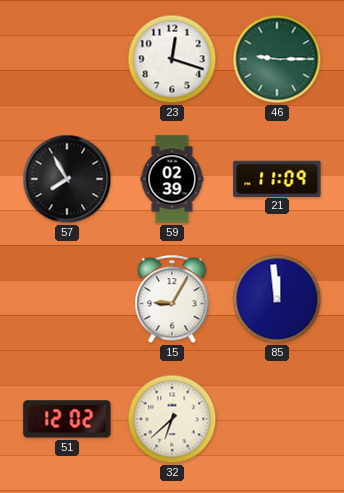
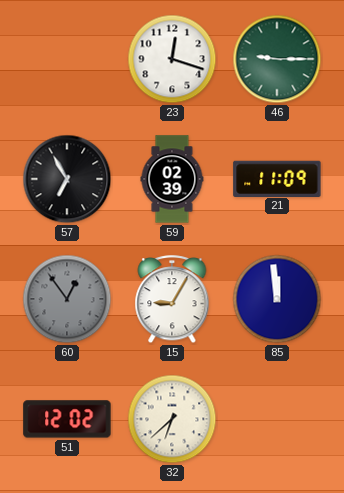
57: 7:55 -> 6:55
60: none -> 12:54
